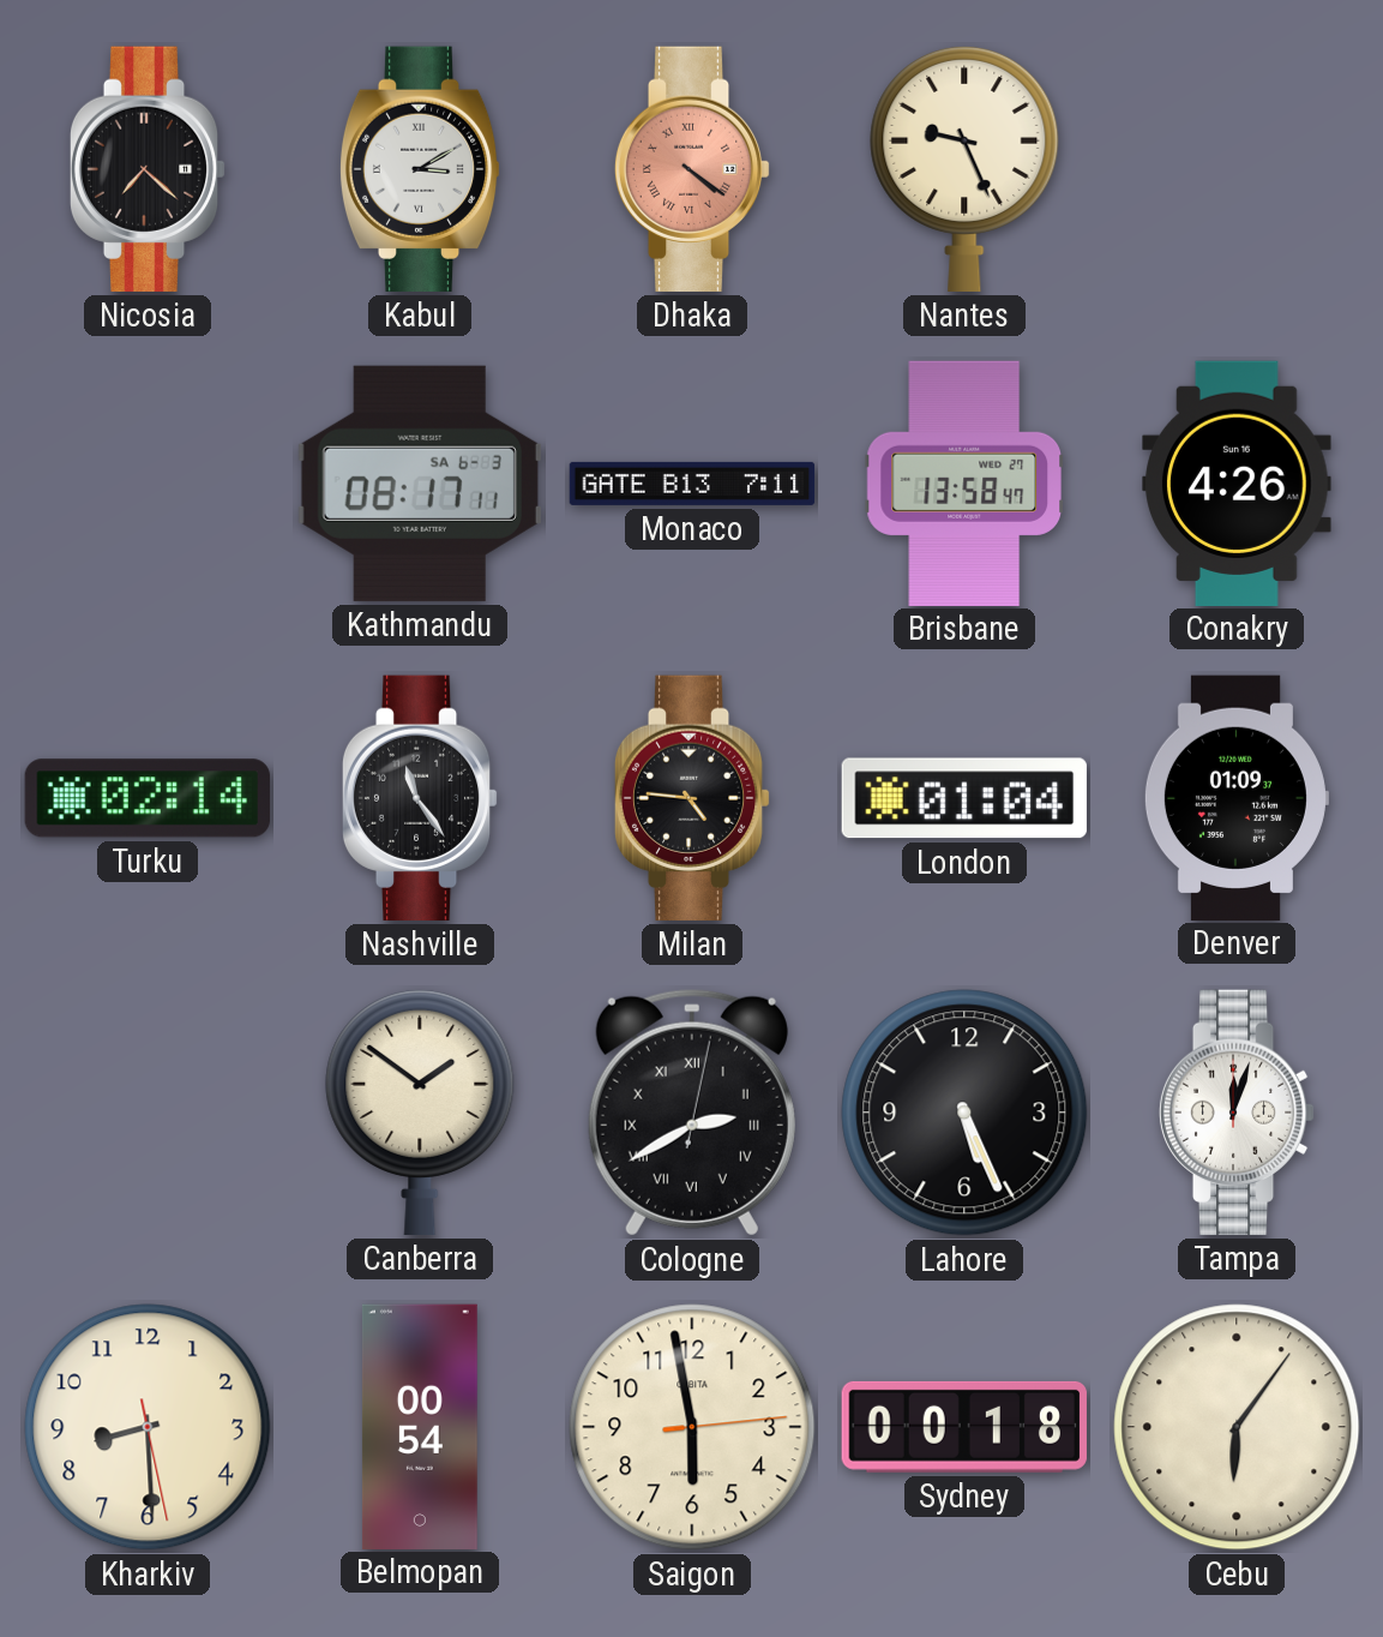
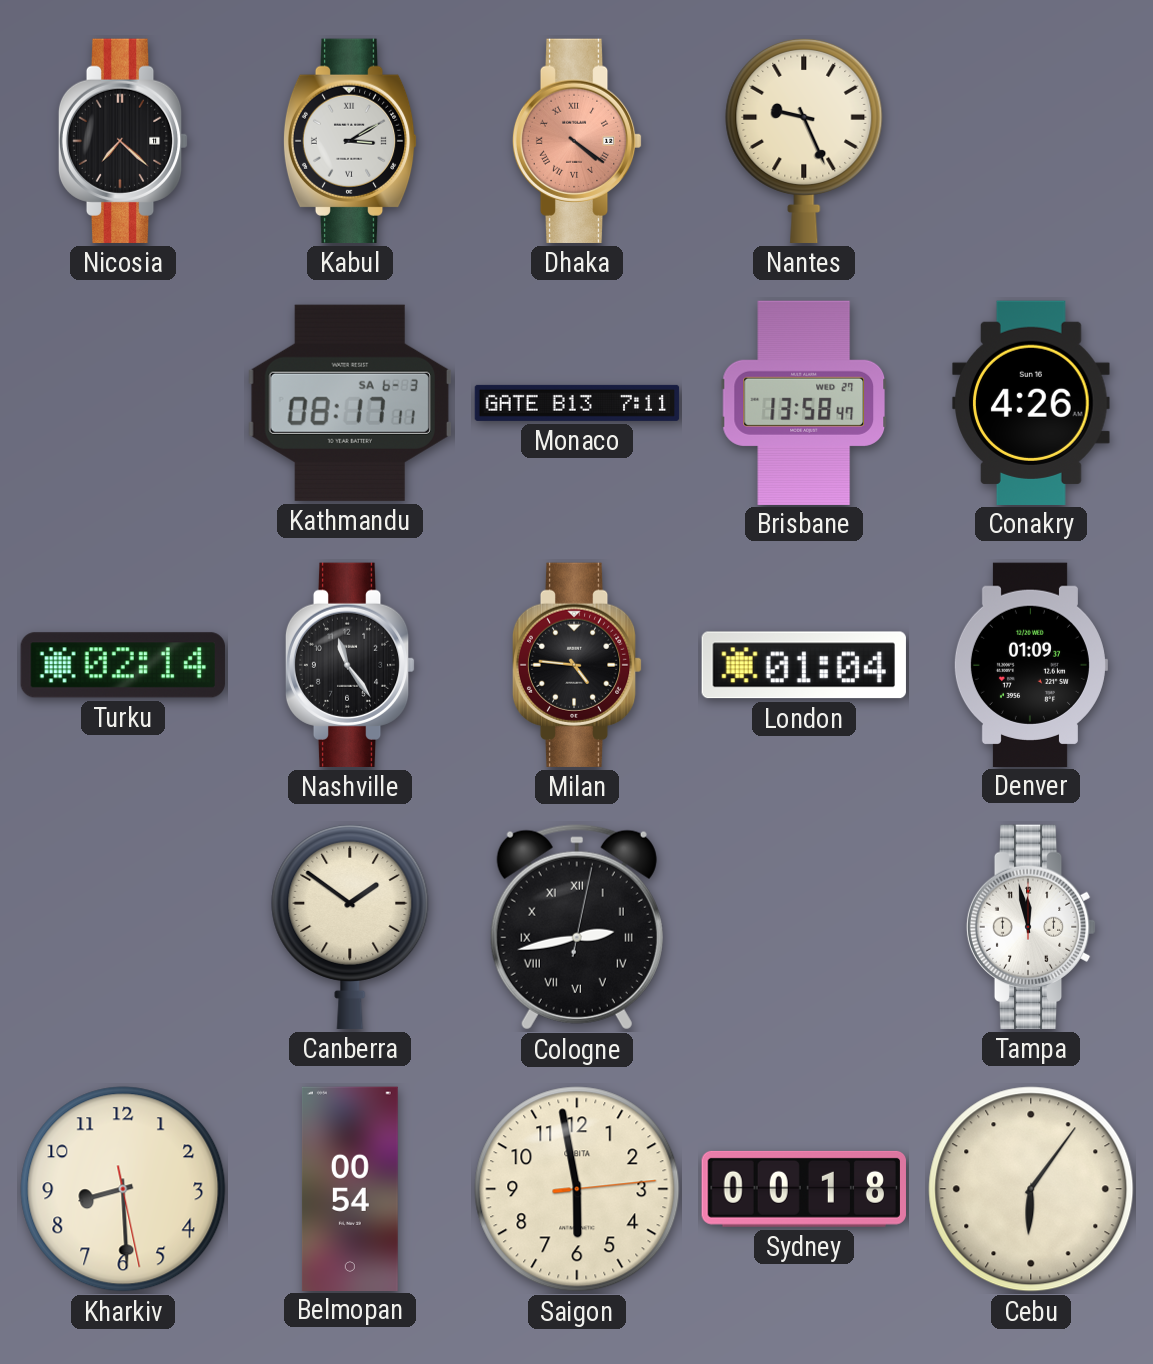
Cologne: 2:40 -> 2:43
Lahore: 5:26 -> none
Tampa: 12:03 -> 11:58
